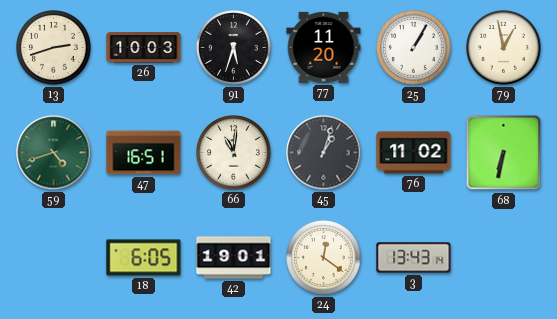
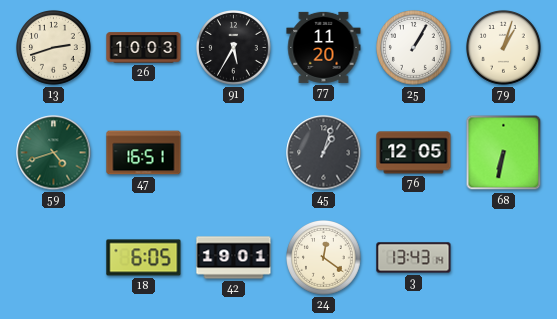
91: 5:33 -> 5:35
79: 12:58 -> 1:03
66: 11:01 -> none
76: 11:02 -> 12:05
